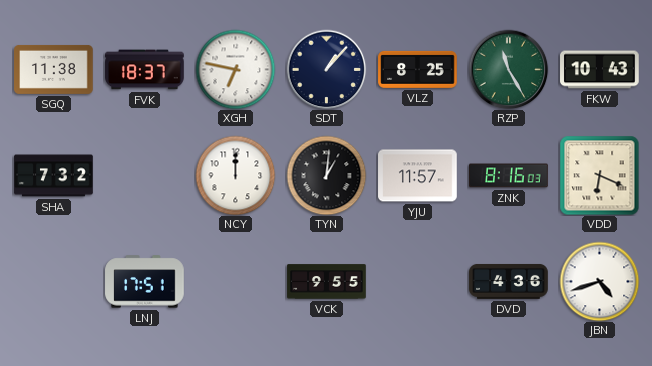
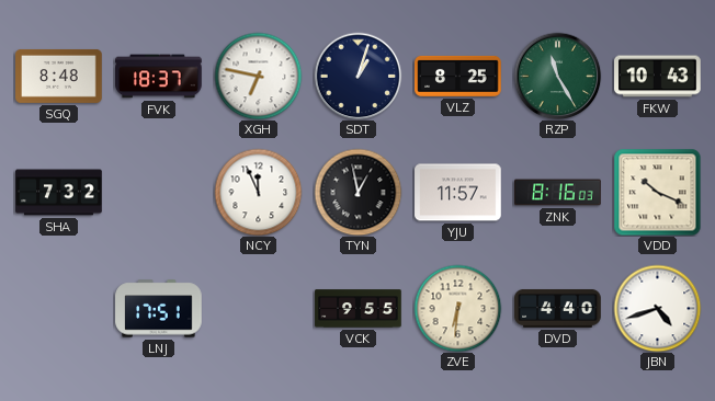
SGQ: 11:38 -> 8:48
SDT: 1:07 -> 1:03
NCY: 12:00 -> 11:56
TYN: 1:01 -> 12:58
VDD: 6:19 -> 10:19
ZVE: none -> 6:31
DVD: 4:36 -> 4:40
